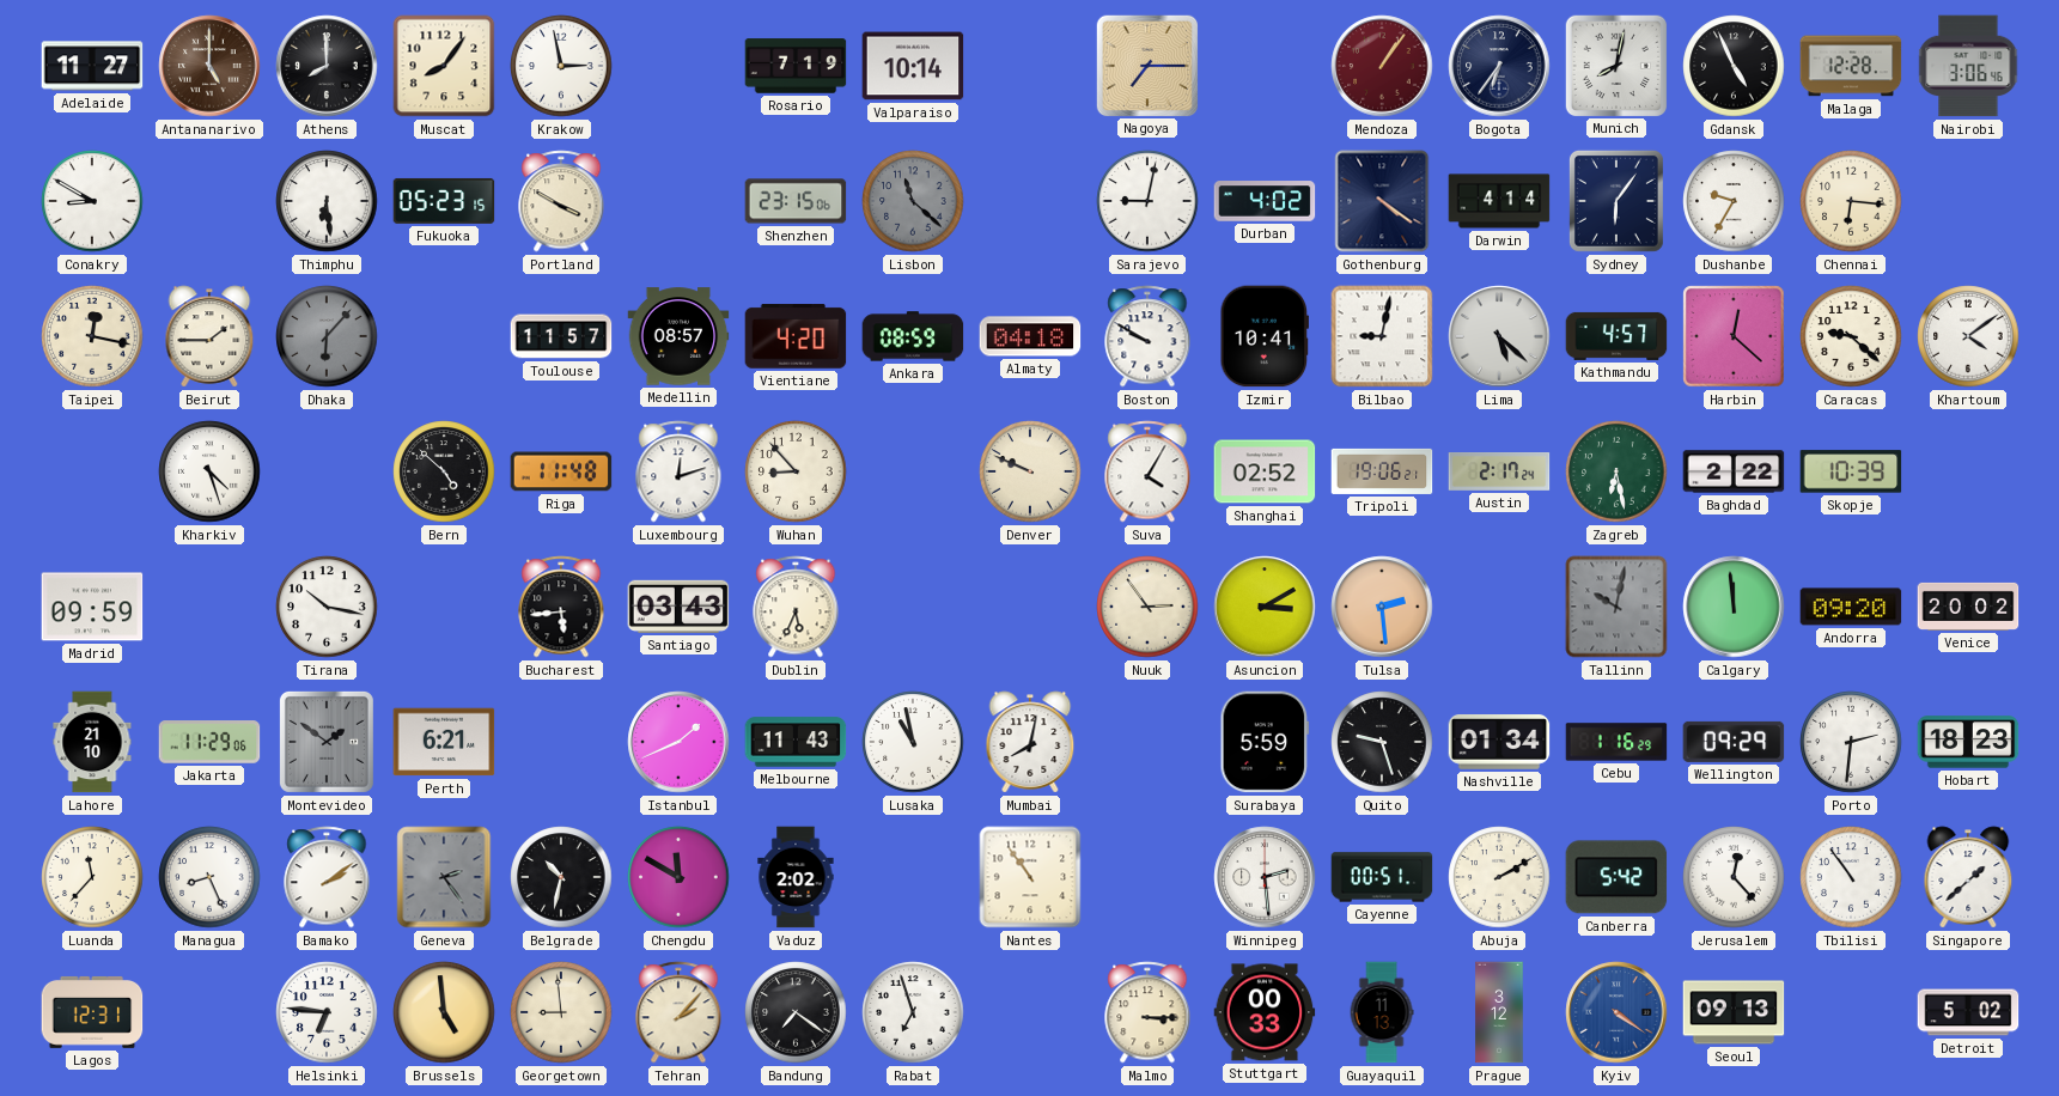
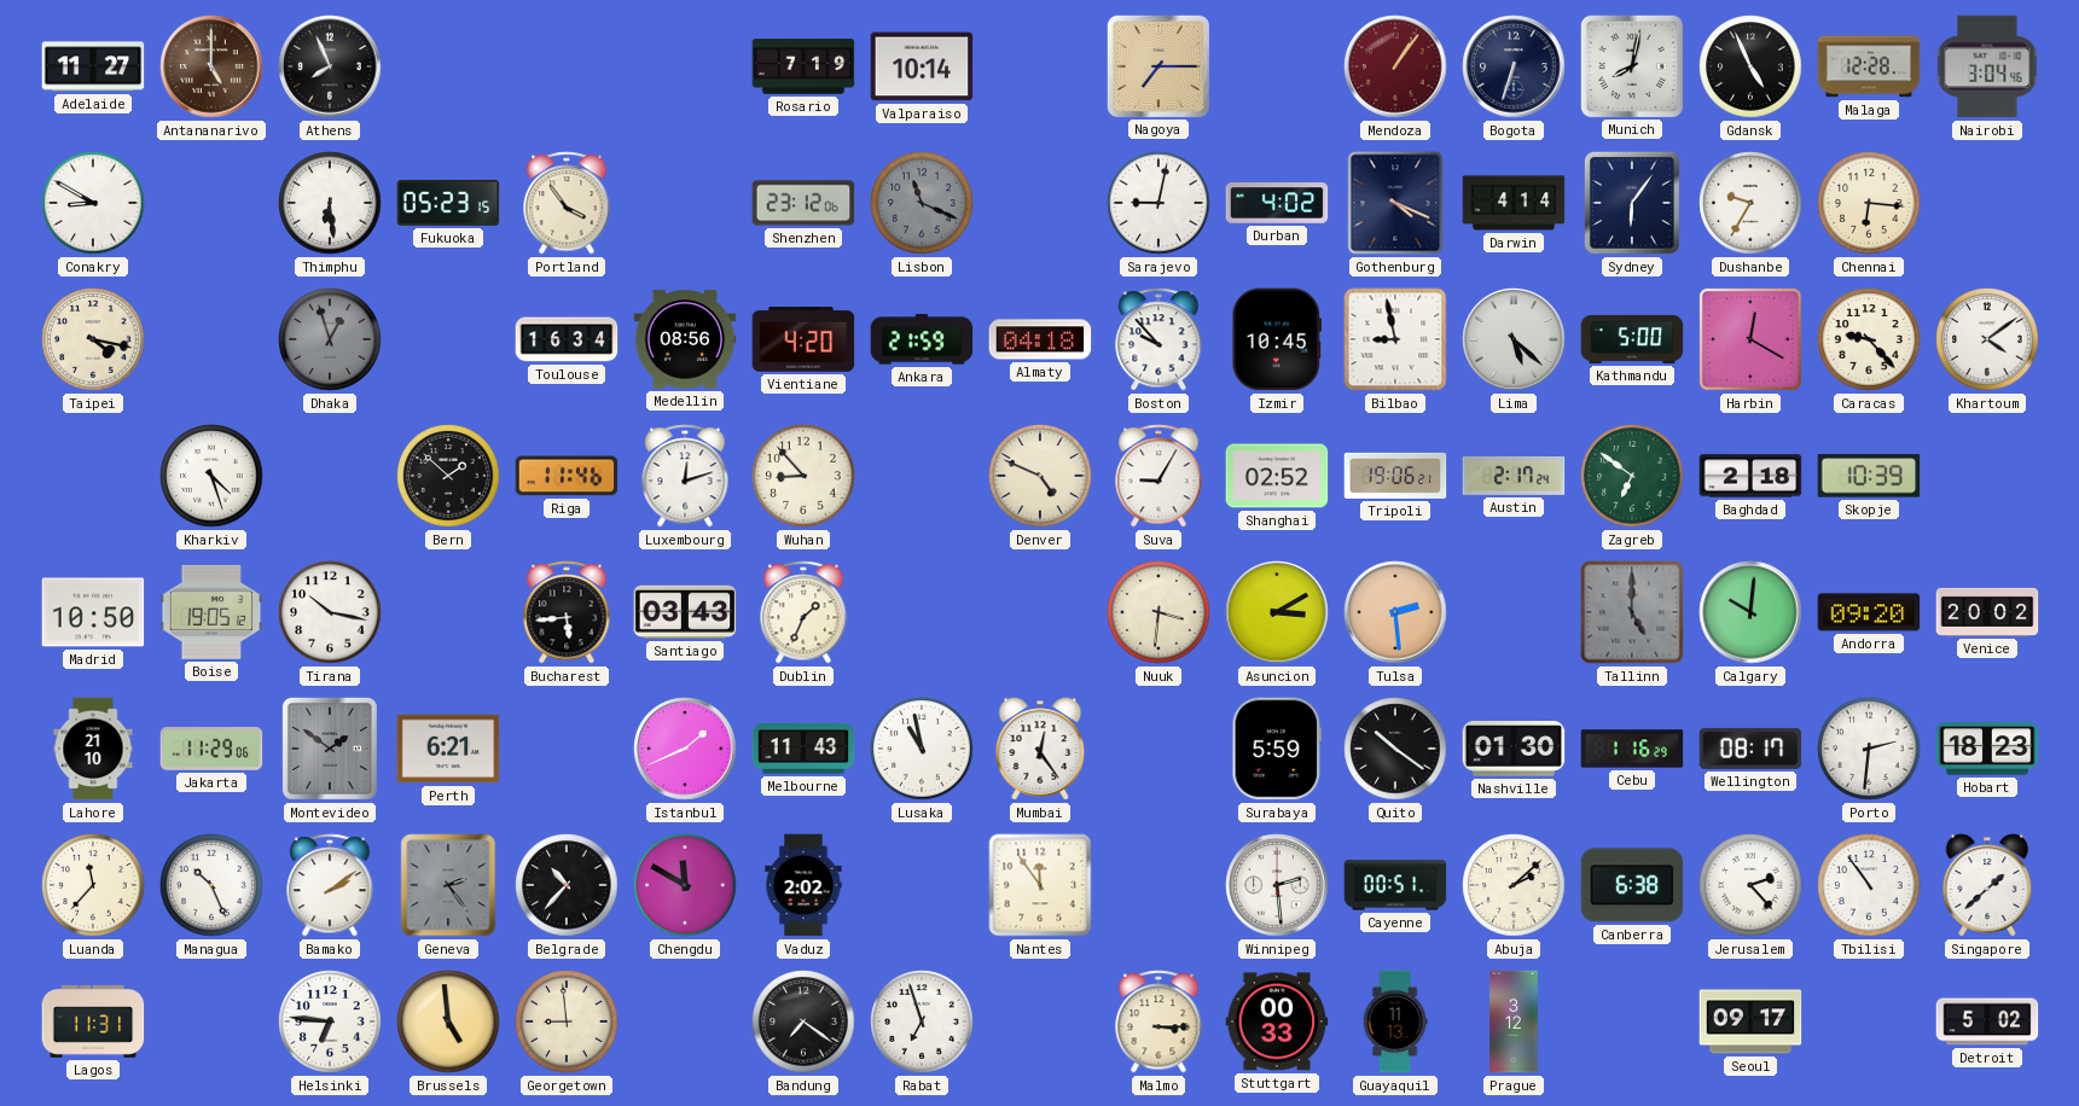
Athens: 8:00 -> 7:56
Muscat: 8:06 -> none
Krakow: 2:58 -> none
Bogota: 6:36 -> 6:33
Nairobi: 3:06 -> 3:04
Portland: 3:50 -> 3:54
Shenzhen: 23:15 -> 23:12
Lisbon: 11:22 -> 11:19
Gothenburg: 4:21 -> 4:19
Taipei: 12:17 -> 4:17
Beirut: 1:45 -> none
Dhaka: 6:07 -> 12:57
Toulouse: 11:57 -> 16:34
Medellin: 08:57 -> 08:56
Ankara: 08:59 -> 21:59
Boston: 9:50 -> 9:53
Izmir: 10:41 -> 10:45
Bilbao: 9:02 -> 8:58
Kathmandu: 4:57 -> 5:00
Harbin: 12:22 -> 12:20
Caracas: 9:22 -> 9:23
Bern: 4:52 -> 1:52
Riga: 11:48 -> 11:46
Denver: 9:49 -> 4:49
Suva: 4:05 -> 9:05
Zagreb: 6:28 -> 6:51
Baghdad: 2:22 -> 2:18
Madrid: 09:59 -> 10:50
Boise: none -> 19:05
Dublin: 5:34 -> 1:34
Nuuk: 2:54 -> 3:31
Tallinn: 10:02 -> 5:00
Calgary: 11:59 -> 10:01
Mumbai: 8:02 -> 12:24
Quito: 9:27 -> 10:21
Nashville: 01:34 -> 01:30
Wellington: 09:29 -> 08:17
Managua: 8:26 -> 10:26
Belgrade: 10:32 -> 10:37
Nantes: 10:54 -> 11:54
Abuja: 2:10 -> 2:08
Canberra: 5:42 -> 6:38
Jerusalem: 12:23 -> 2:23
Lagos: 12:31 -> 11:31
Tehran: 2:07 -> none
Kyiv: 4:21 -> none
Seoul: 09:13 -> 09:17
